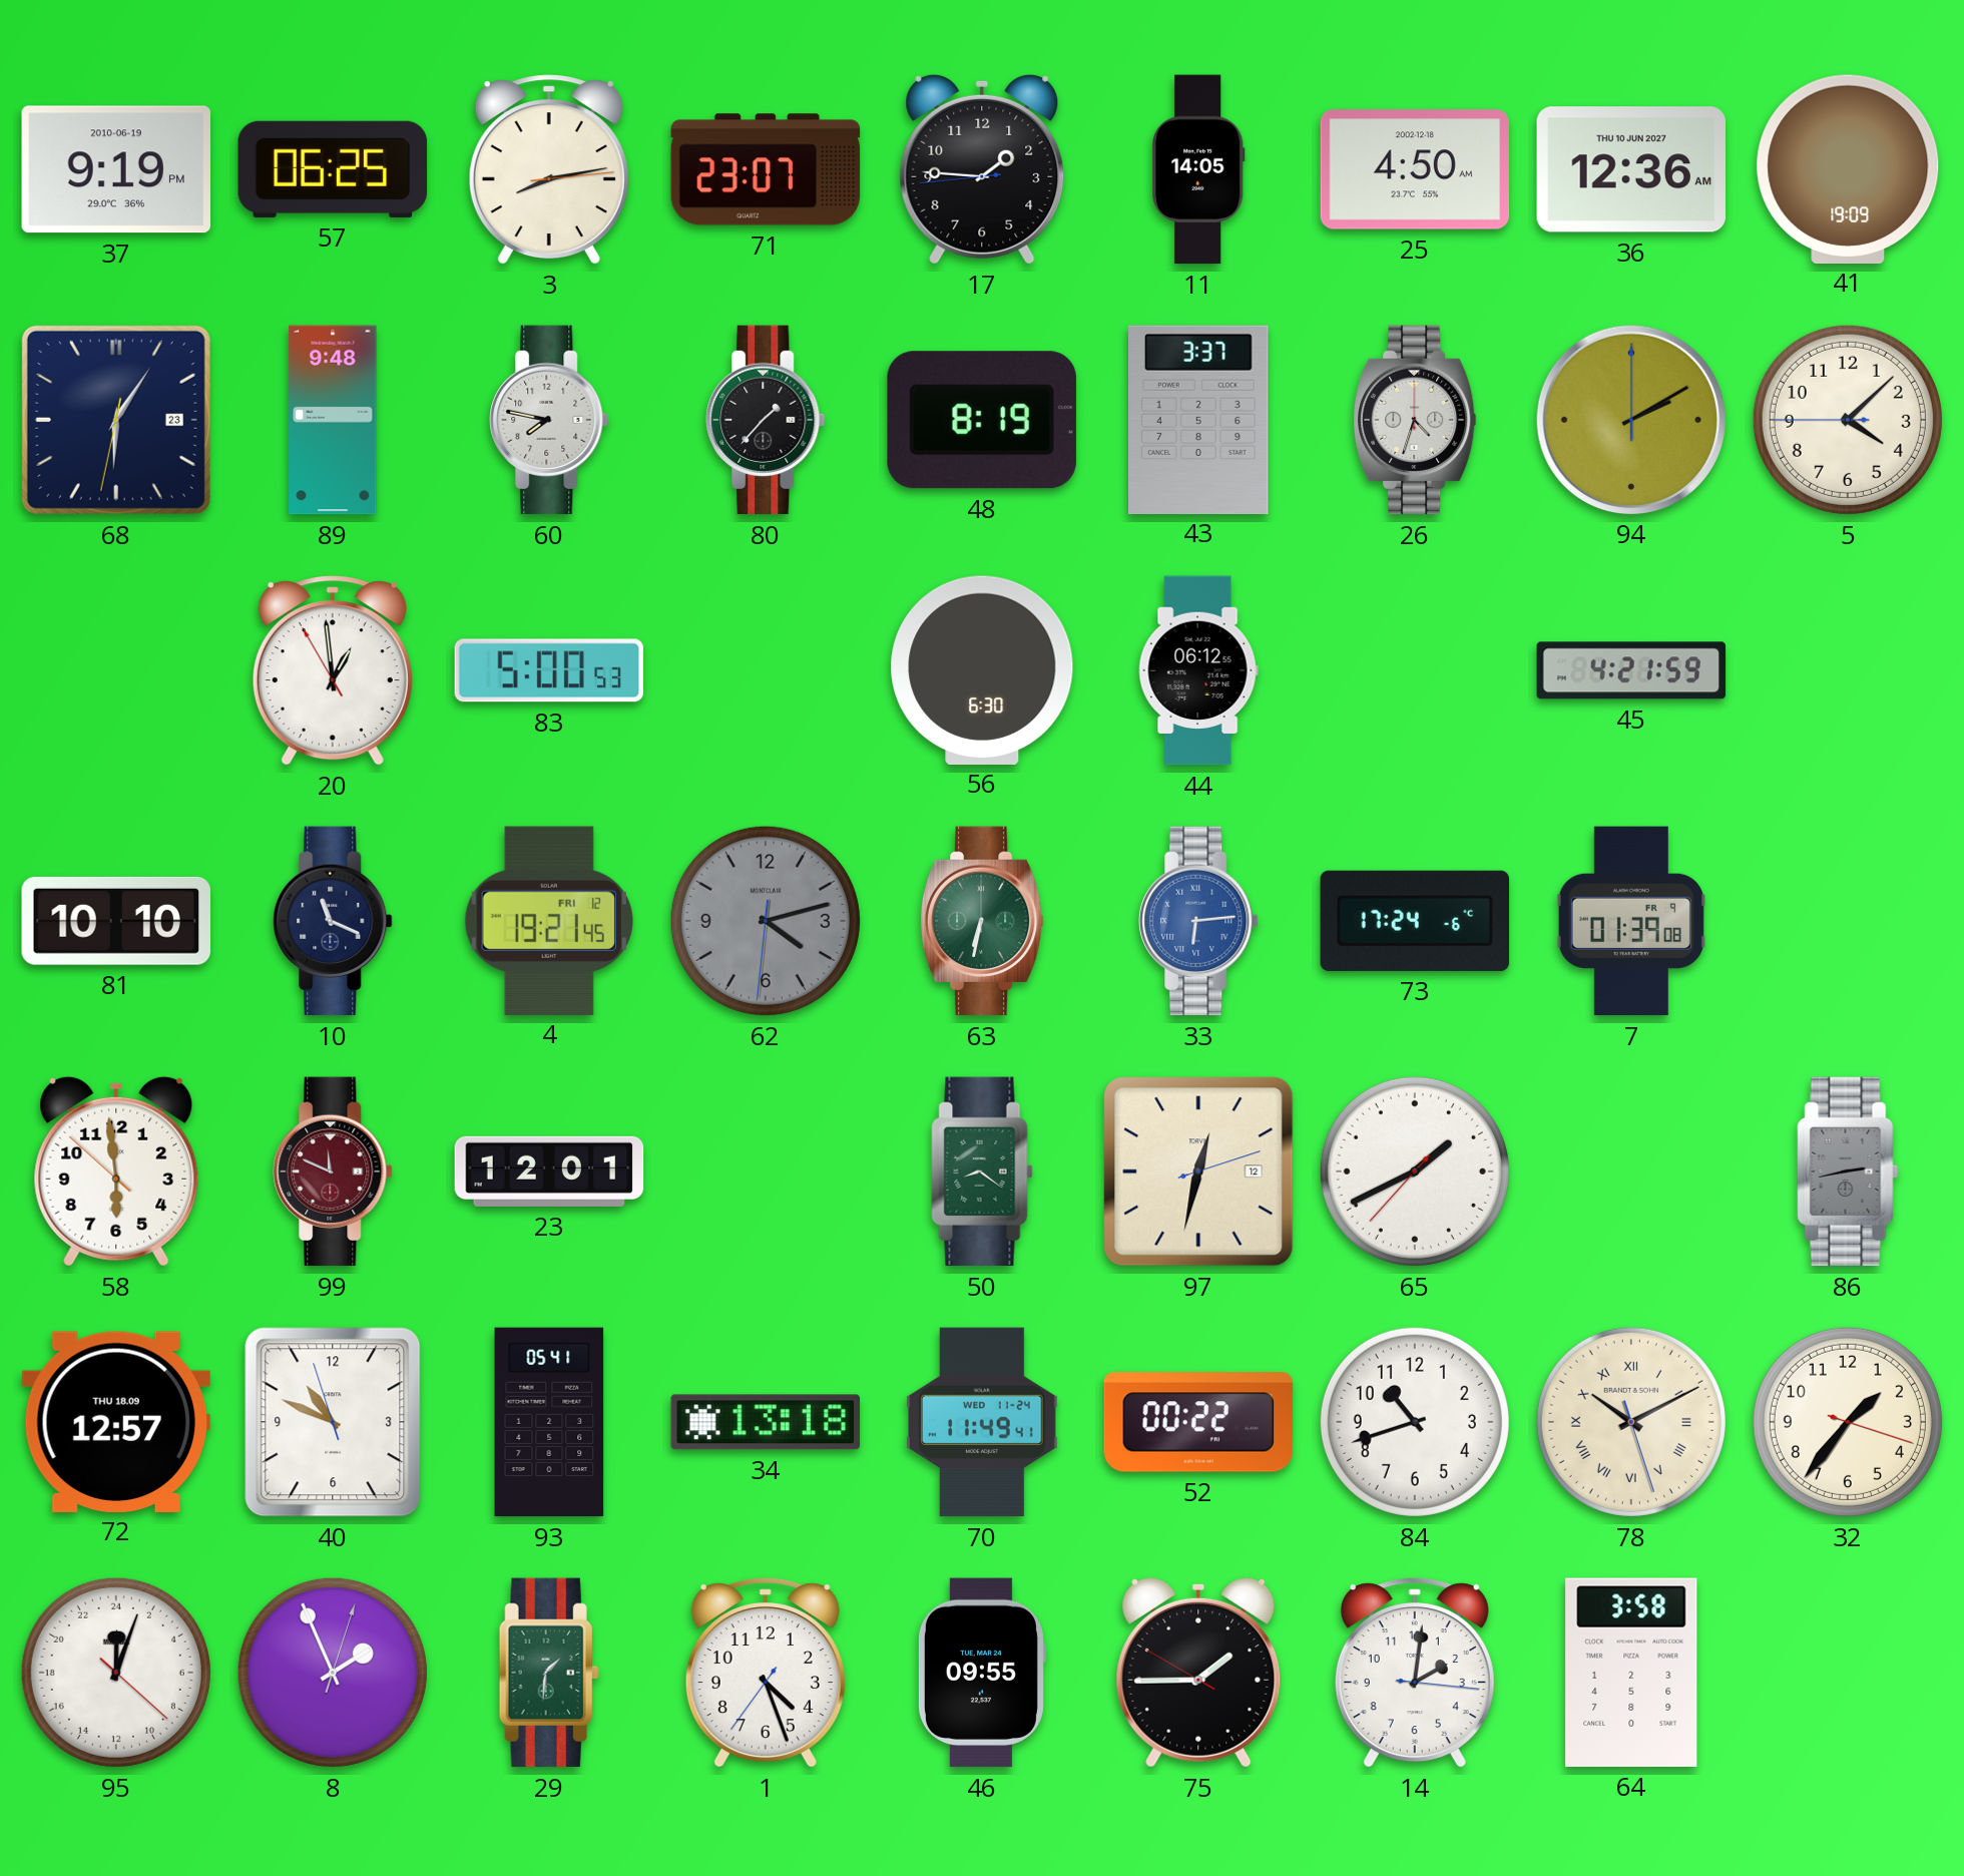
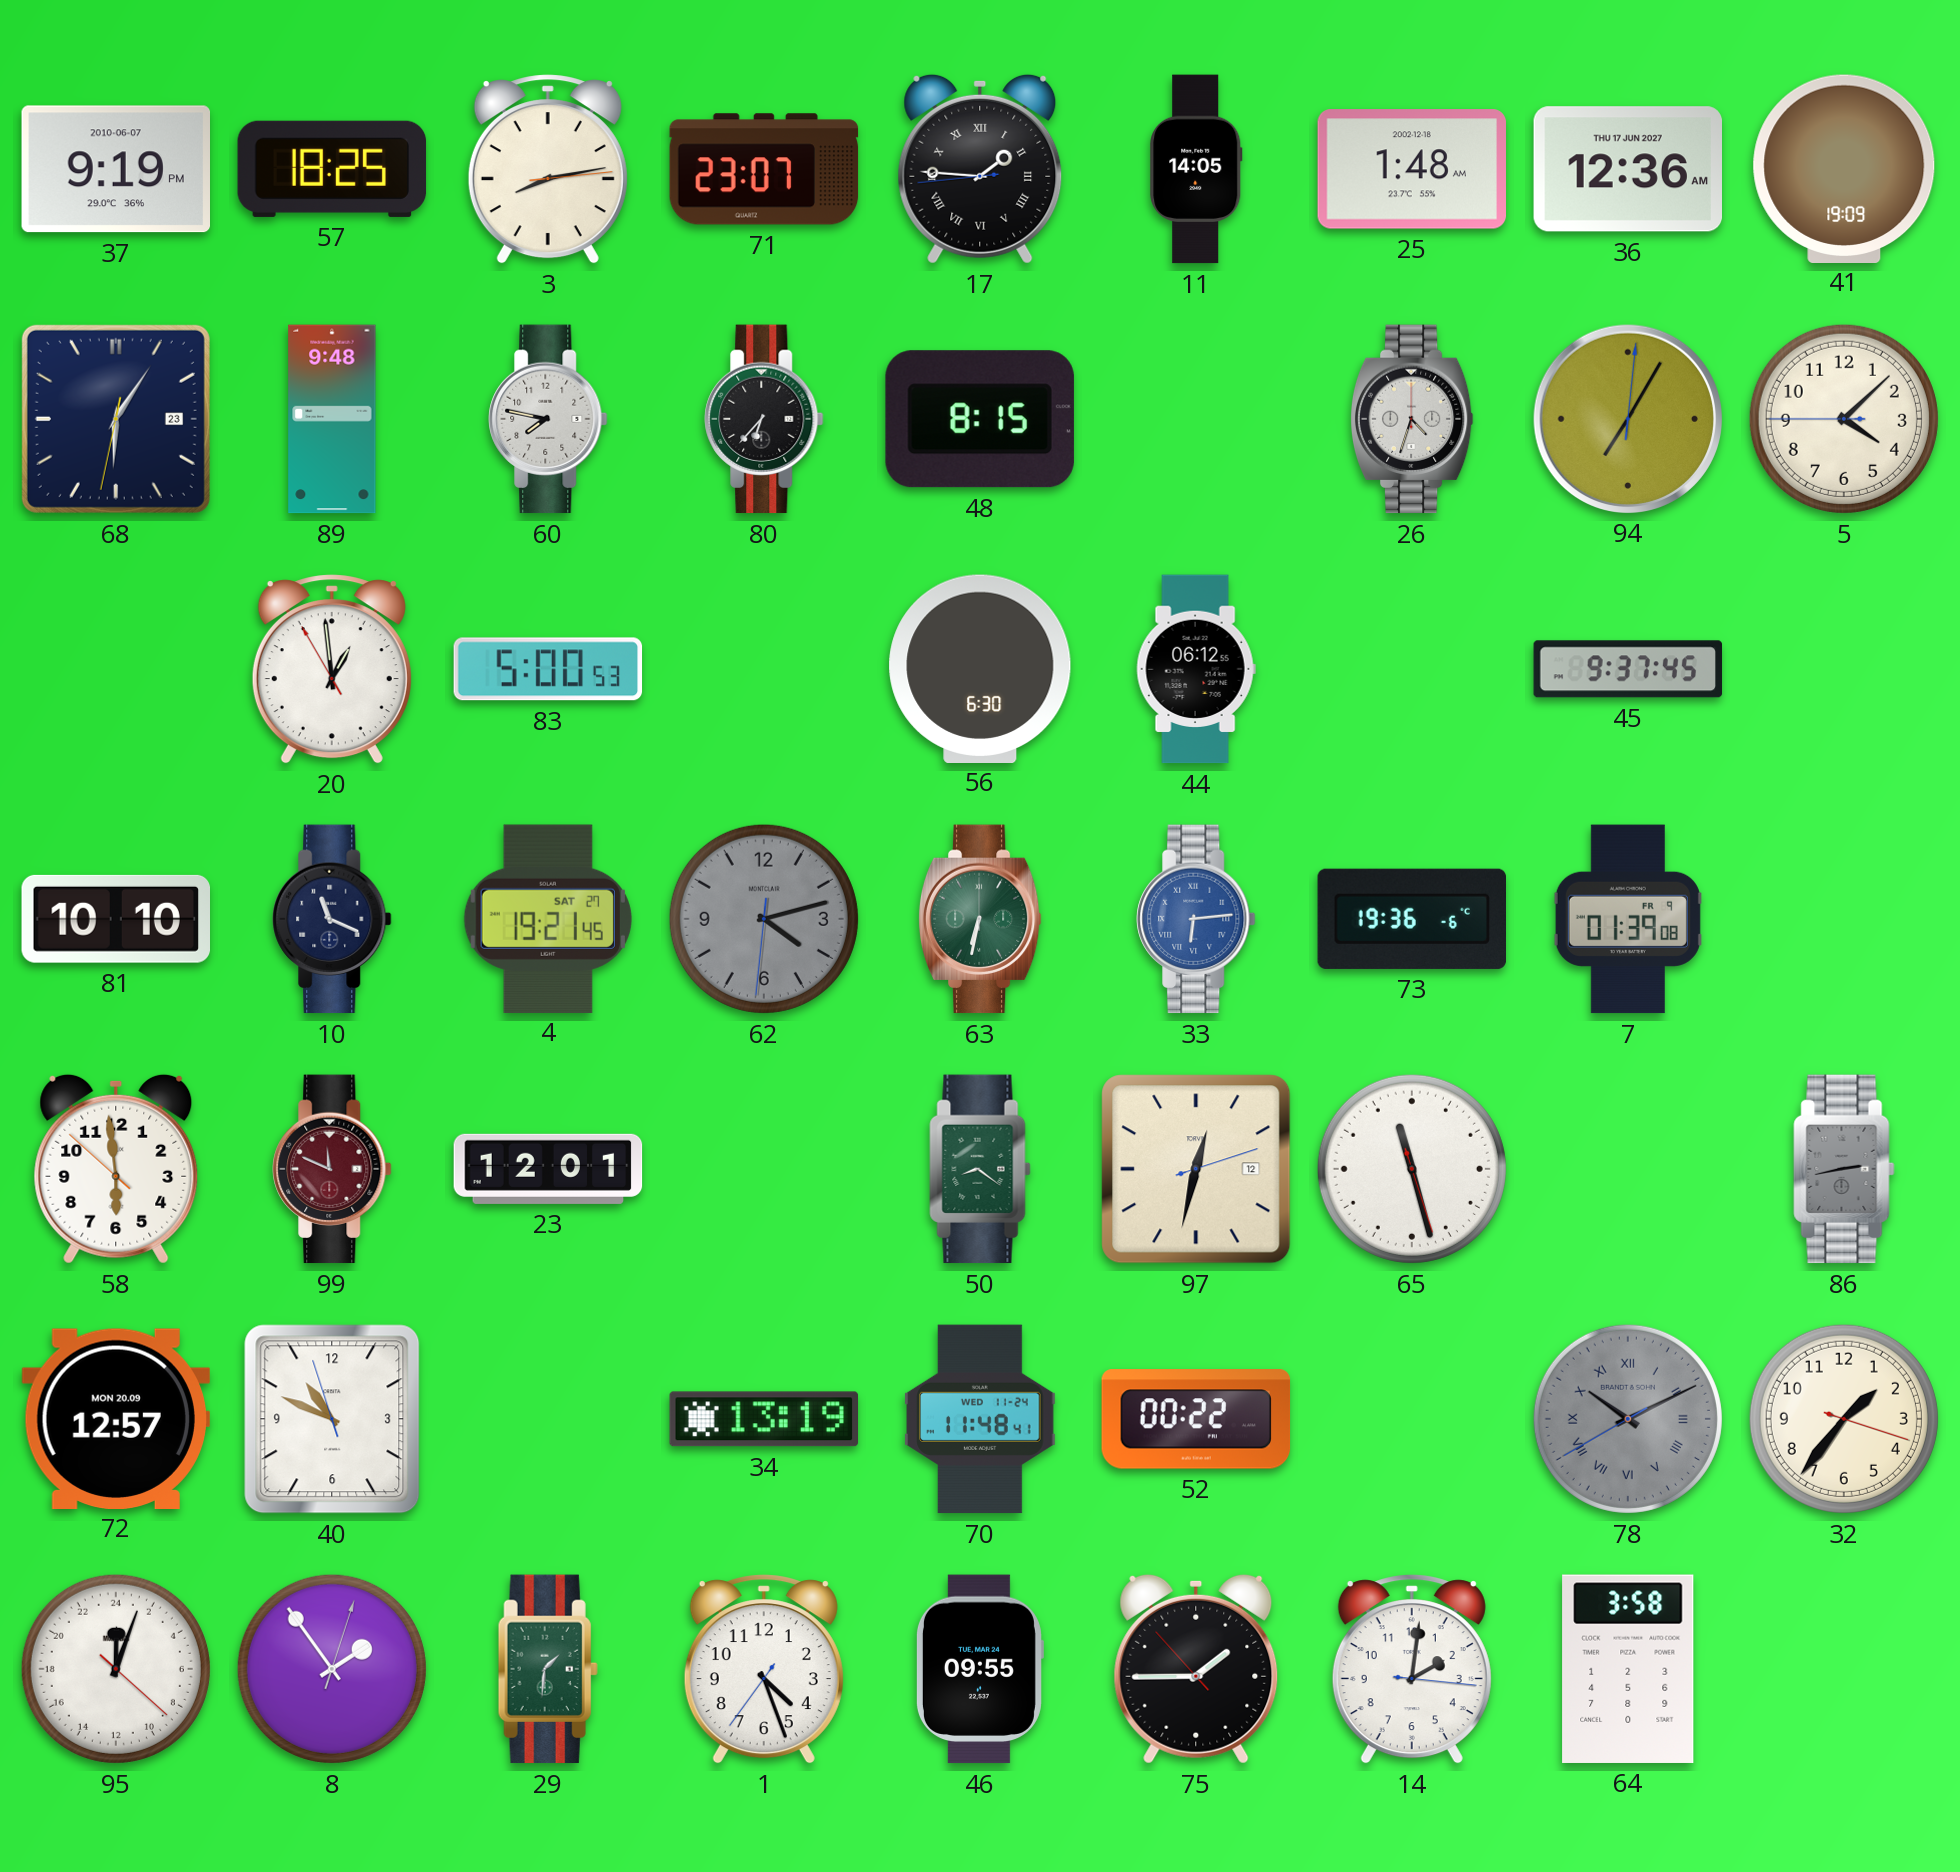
37 date: 2010-06-19 -> 2010-06-07
57: 06:25 -> 18:25
17 numerals: Arabic -> Roman
25: 4:50 -> 1:48
36 date: THU 10 JUN 2027 -> THU 17 JUN 2027
80: 1:37 -> 6:37
48: 8:19 -> 8:15
43: 3:37 -> none
94: 2:10 -> 7:05
45: 4:21 -> 9:37
4 date: FRI 12 -> SAT 27
73: 17:24 -> 19:36
65: 1:40 -> 11:27
72 date: THU 18.09 -> MON 20.09
93: 05:41 -> none
34: 13:18 -> 13:19
70: 11:49 -> 11:48
84: 10:42 -> none
78: 10:10:27 -> 10:10:40
78 dial: cream -> grey
8: 1:56 -> 1:54
75: 1:44:50 -> 1:44:53
